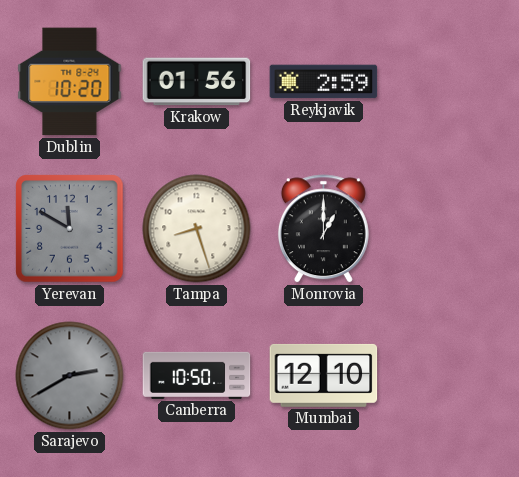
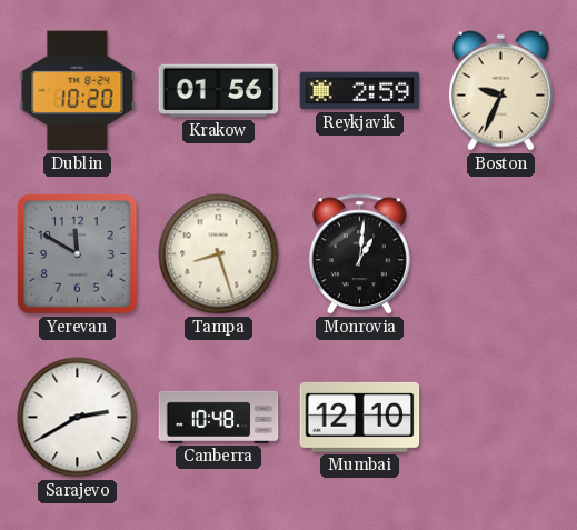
Boston: none -> 9:34
Monrovia: 1:00 -> 1:01
Sarajevo dial: grey -> white
Canberra: 10:50 -> 10:48
